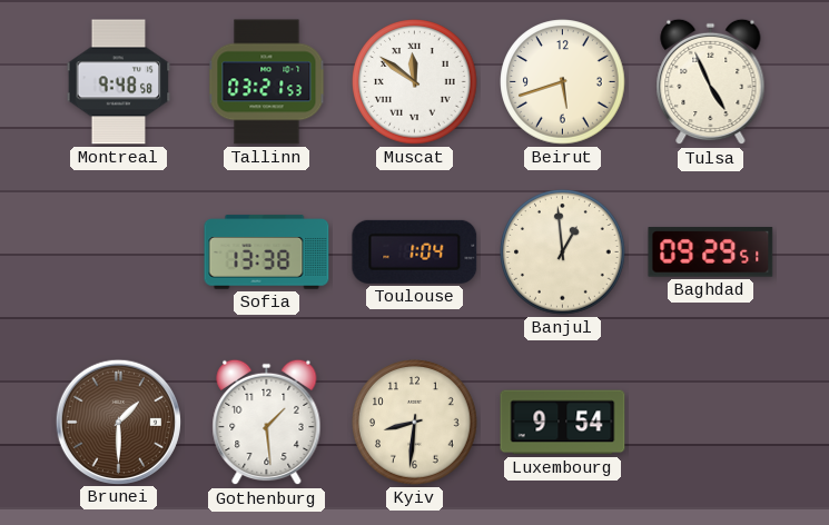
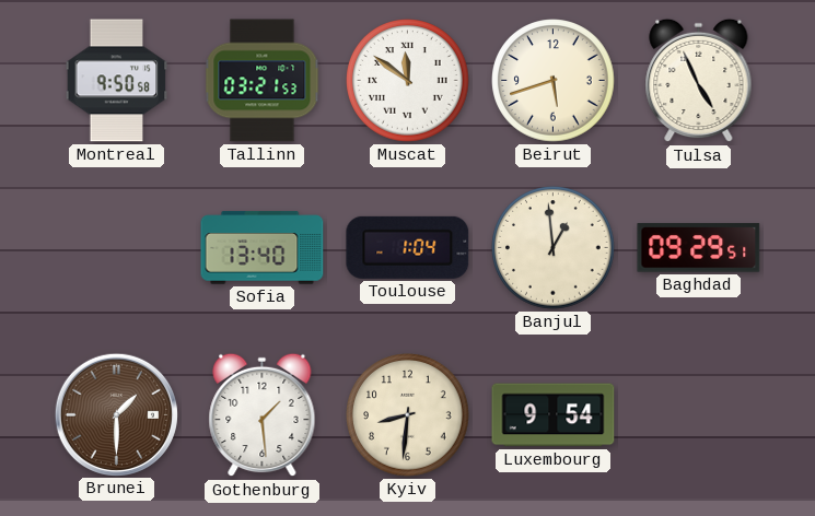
Montreal: 9:48 -> 9:50
Sofia: 13:38 -> 13:40
